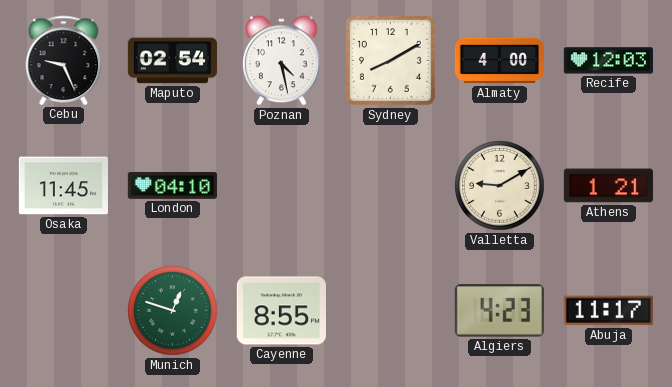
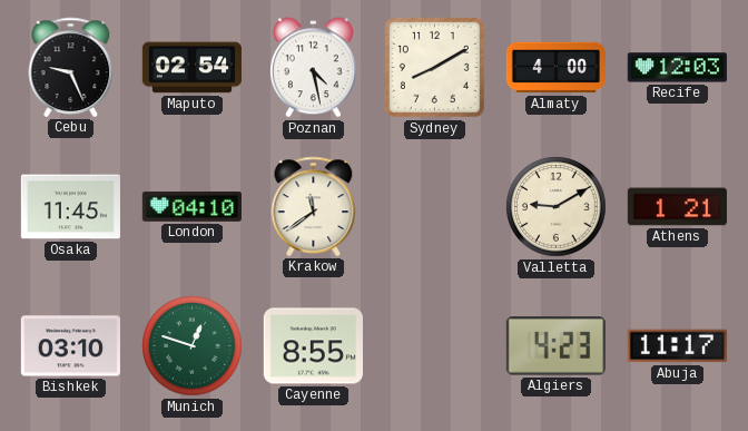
Krakow: none -> 11:39
Bishkek: none -> 03:10
